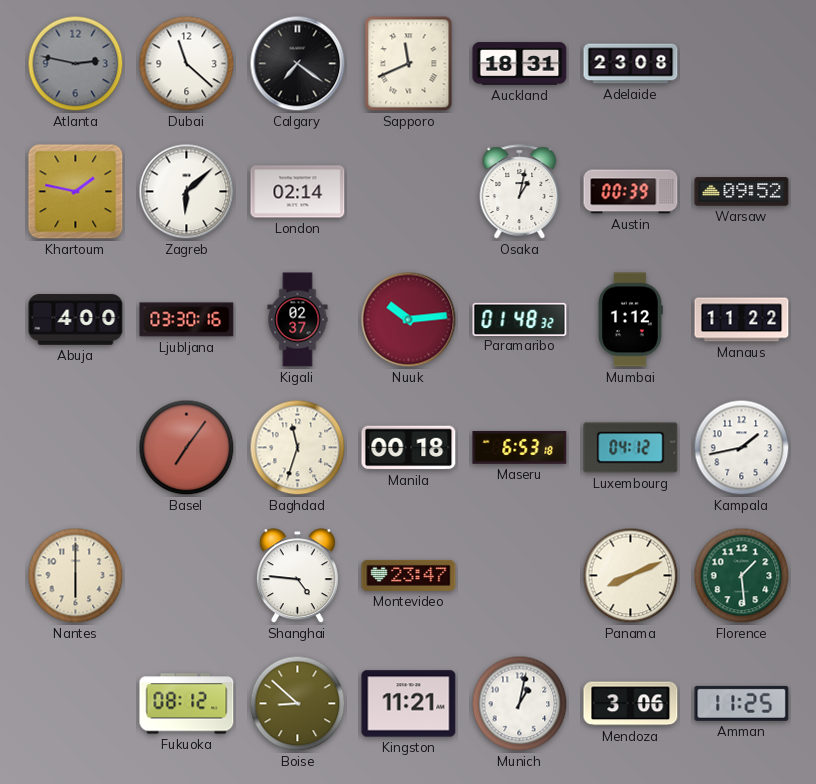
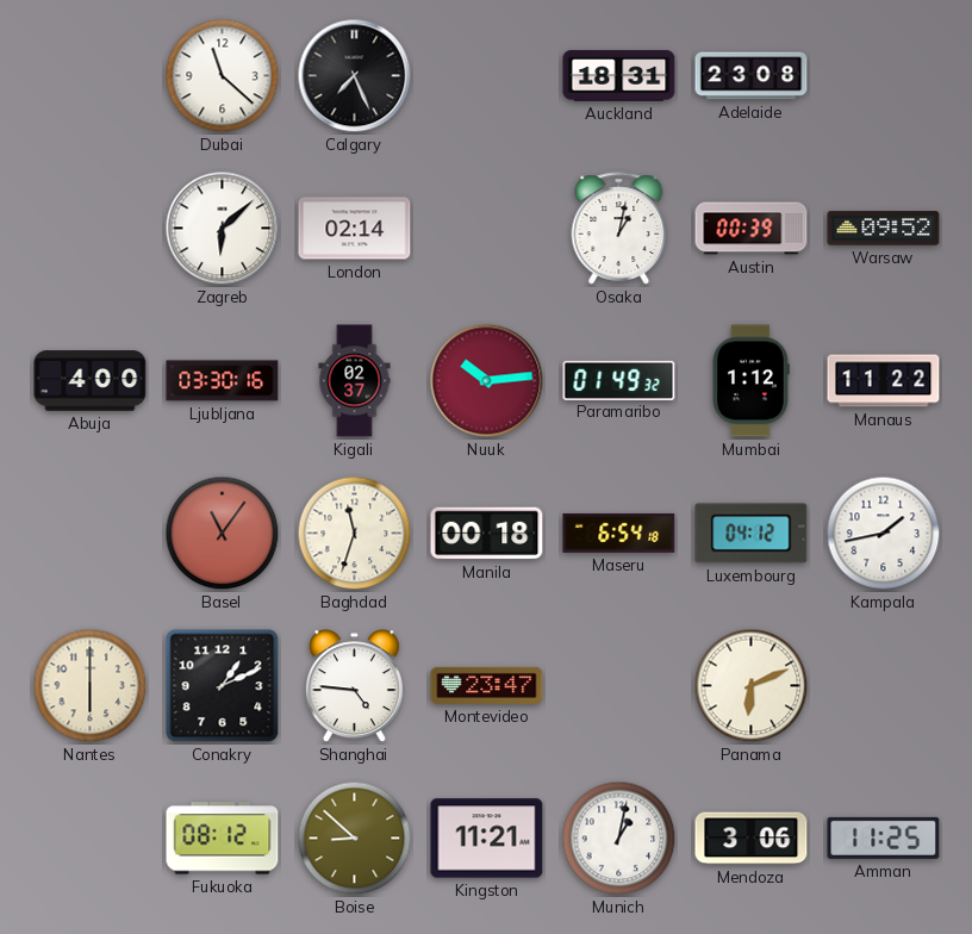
Atlanta: 2:47 -> none
Calgary: 7:21 -> 7:26
Sapporo: 11:41 -> none
Khartoum: 1:47 -> none
Paramaribo: 01:48 -> 01:49
Basel: 7:06 -> 11:06
Maseru: 6:53 -> 6:54
Conakry: none -> 1:11
Panama: 8:11 -> 6:11
Florence: 1:29 -> none
